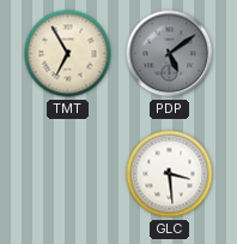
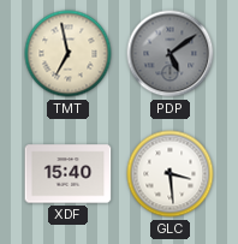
TMT: 6:55 -> 6:58
XDF: none -> 15:40
